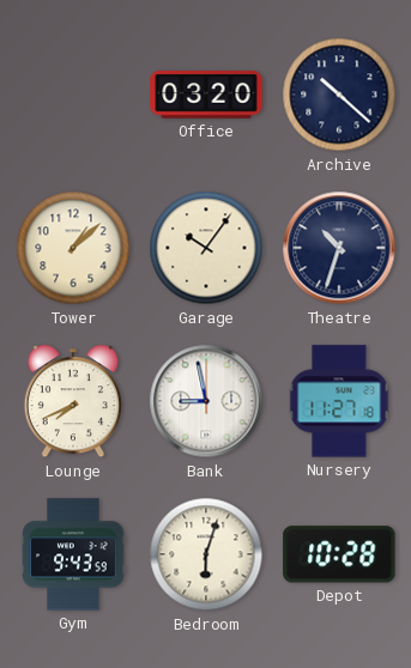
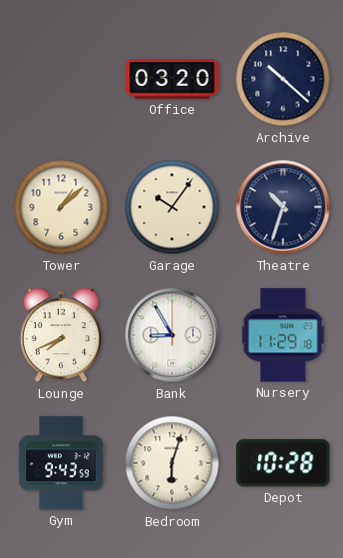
Bank: 8:58 -> 8:55
Nursery: 11:27 -> 11:29
